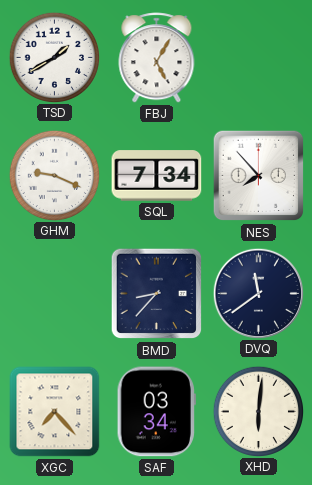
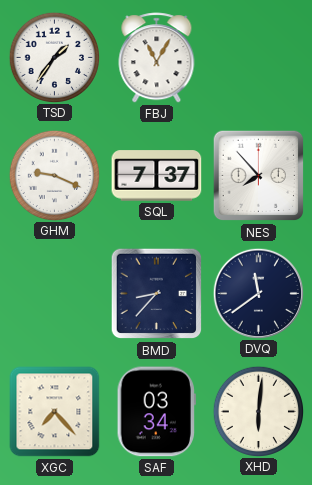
TSD: 1:40 -> 1:36
FBJ: 5:05 -> 11:05
SQL: 7:34 -> 7:37
